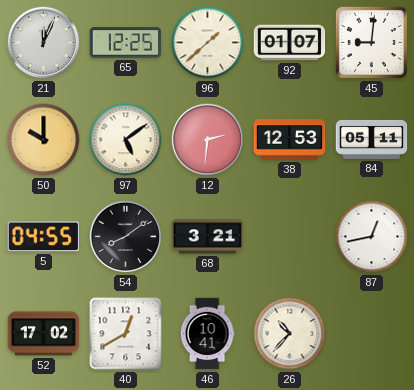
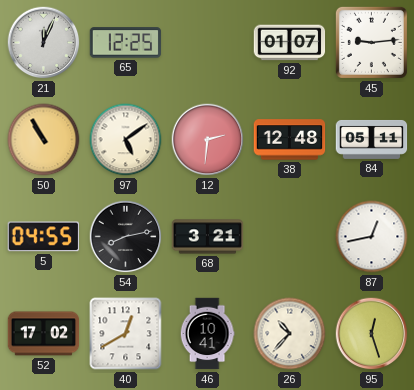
96: 1:38 -> none
45: 9:01 -> 9:14
50: 10:00 -> 10:55
38: 12:53 -> 12:48
54: 8:09 -> 8:13
95: none -> 12:27
